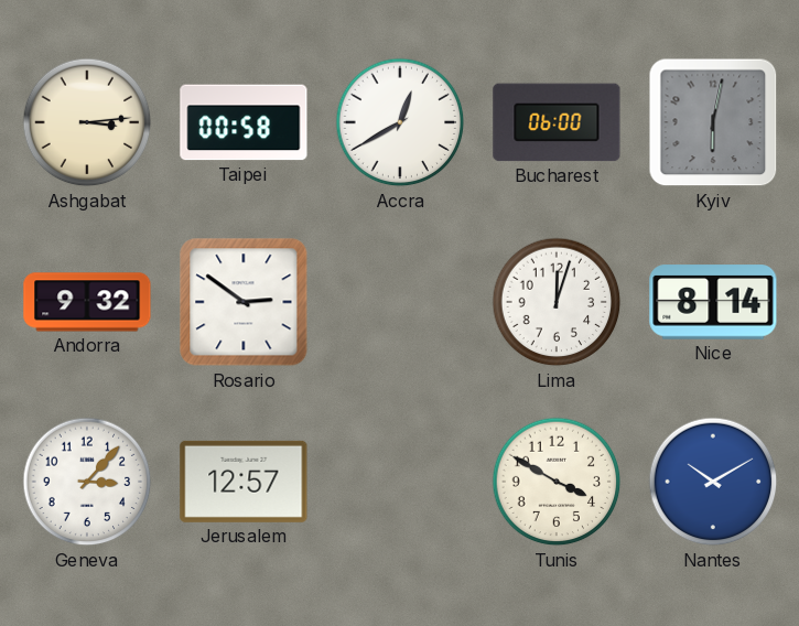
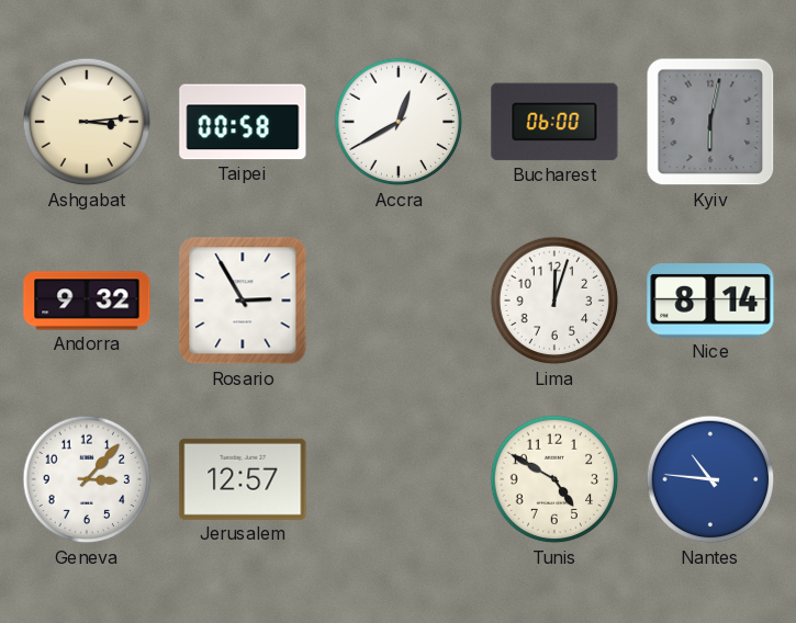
Rosario: 2:51 -> 2:55
Tunis: 3:50 -> 4:50
Nantes: 10:10 -> 10:46
